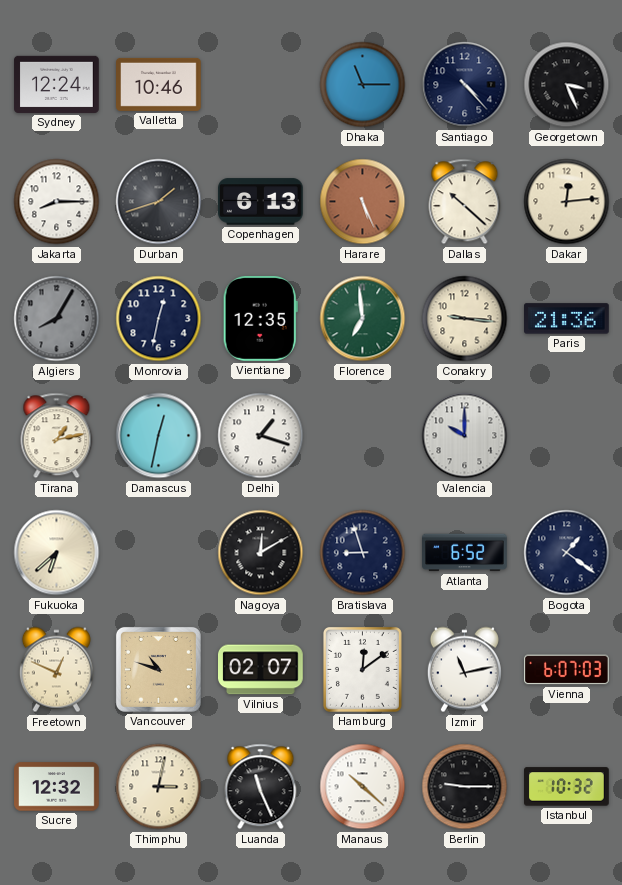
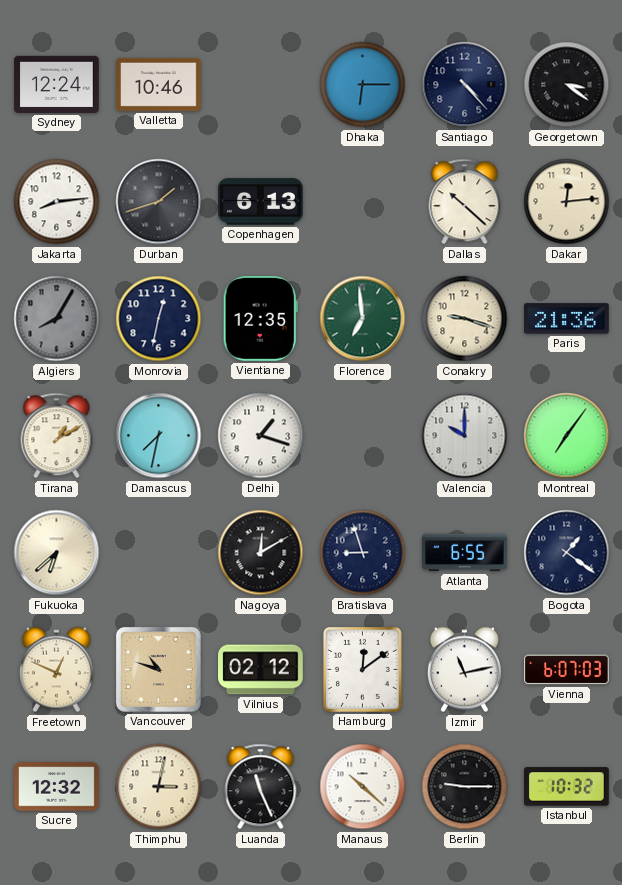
Dhaka: 11:15 -> 6:15
Georgetown: 3:26 -> 3:21
Jakarta: 8:15 -> 8:14
Harare: 5:26 -> none
Conakry: 9:16 -> 9:18
Tirana: 1:13 -> 1:10
Damascus: 12:32 -> 7:32
Montreal: none -> 7:06
Atlanta: 6:52 -> 6:55
Vilnius: 02:07 -> 02:12
